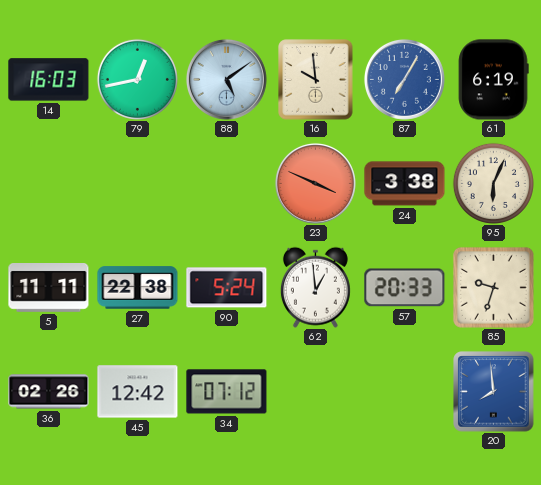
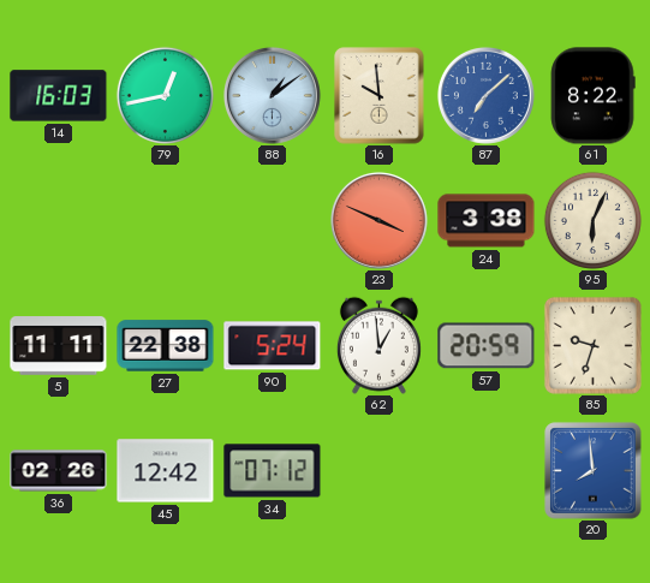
88: 5:09 -> 1:09
87: 7:05 -> 7:08
61: 6:19 -> 8:22
57: 20:33 -> 20:59
